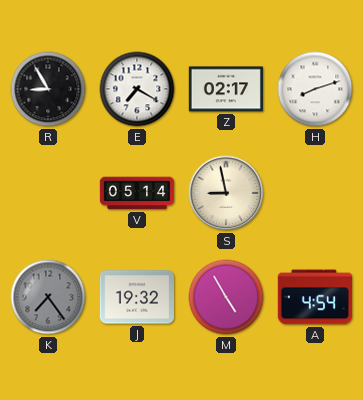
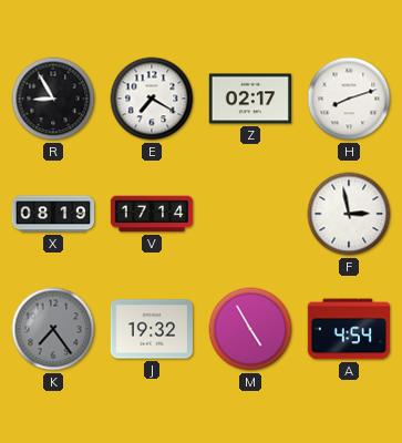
X: none -> 08:19
V: 05:14 -> 17:14
S: 8:58 -> none
F: none -> 2:58
